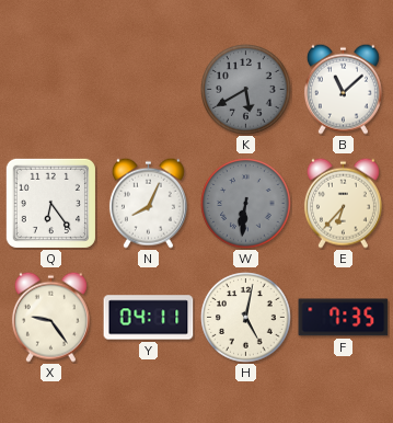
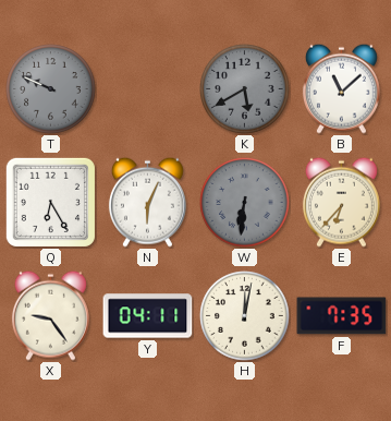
T: none -> 9:49
Q: 6:24 -> 6:25
N: 8:04 -> 6:04
H: 5:02 -> 12:02
